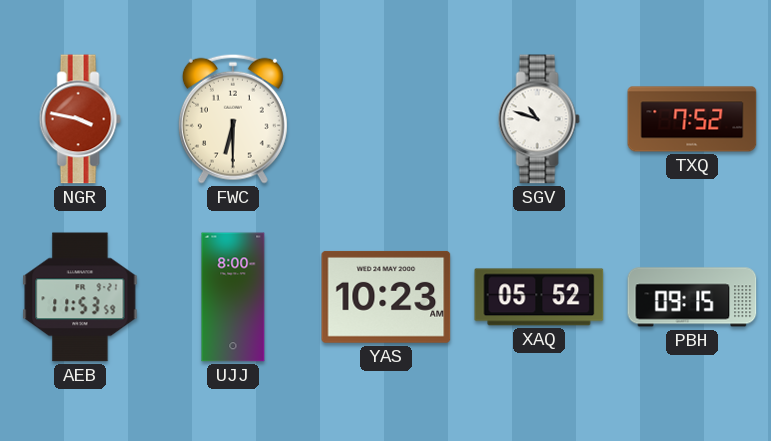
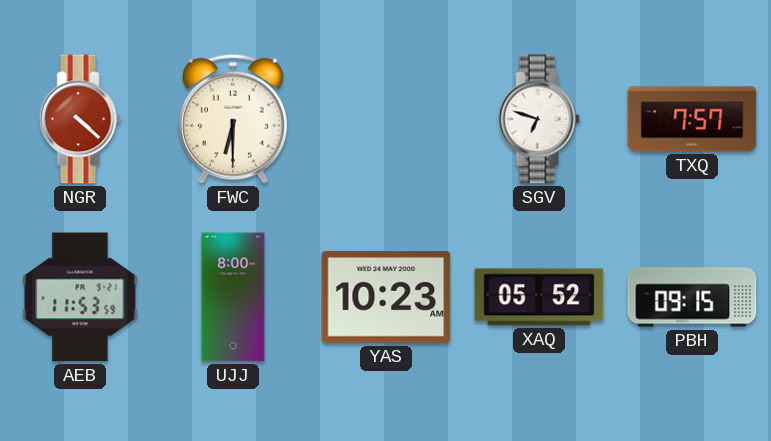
NGR: 3:47 -> 4:22
SGV: 10:48 -> 6:48
TXQ: 7:52 -> 7:57
